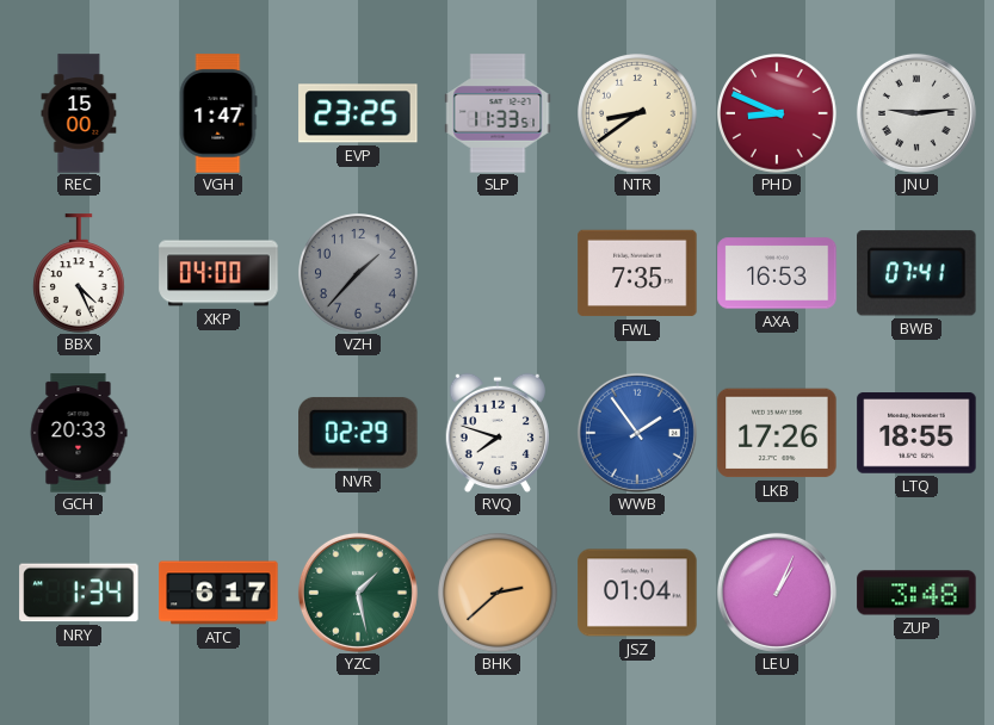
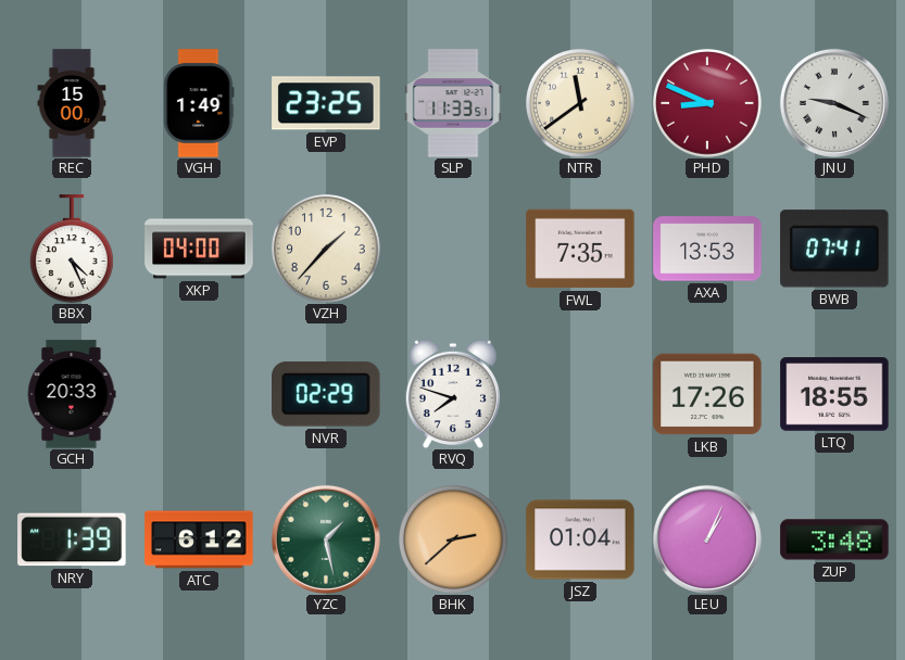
VGH: 1:47 -> 1:49
NTR: 8:39 -> 11:39
JNU: 9:14 -> 9:19
VZH dial: grey -> cream
AXA: 16:53 -> 13:53
WWB: 1:54 -> none
NRY: 1:34 -> 1:39
ATC: 6:17 -> 6:12
